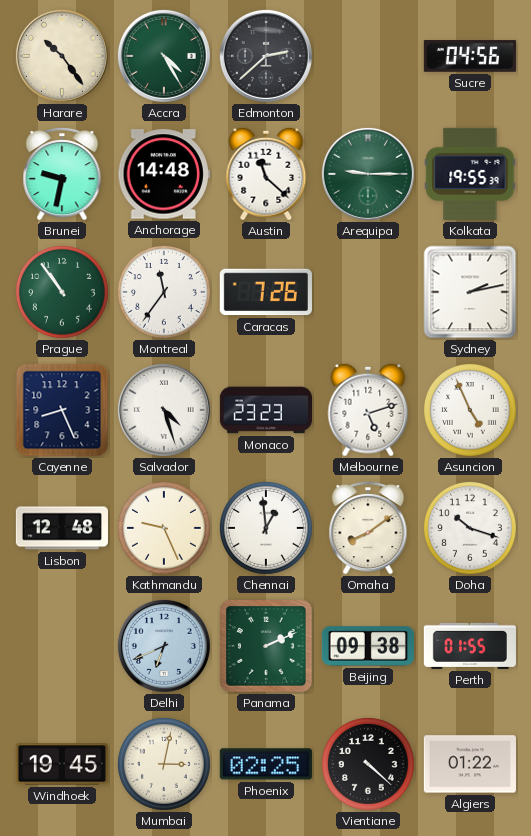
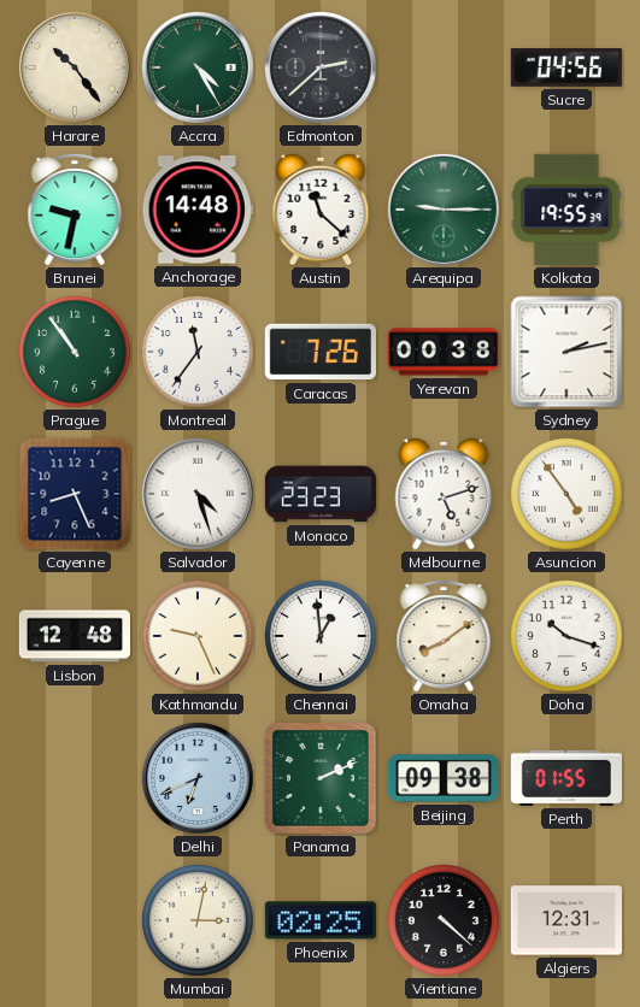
Yerevan: none -> 00:38
Asuncion: 4:56 -> 4:54
Windhoek: 19:45 -> none
Algiers: 01:22 -> 12:31
